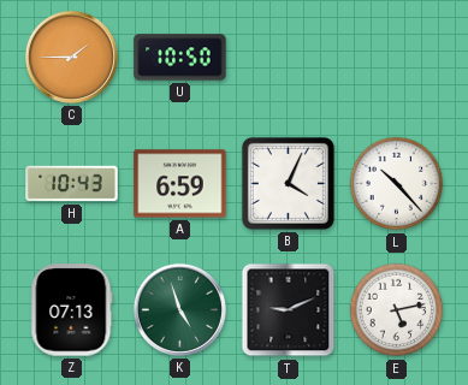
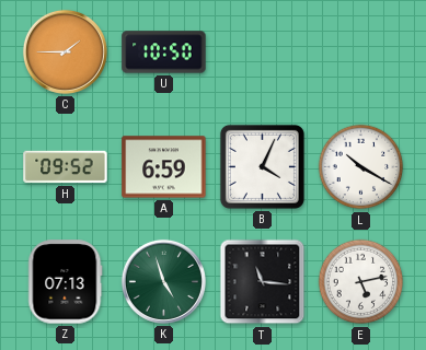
H: 10:43 -> 09:52
L: 10:23 -> 10:20
T: 9:11 -> 11:16
